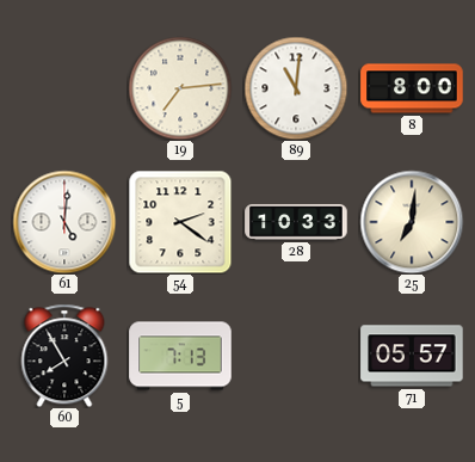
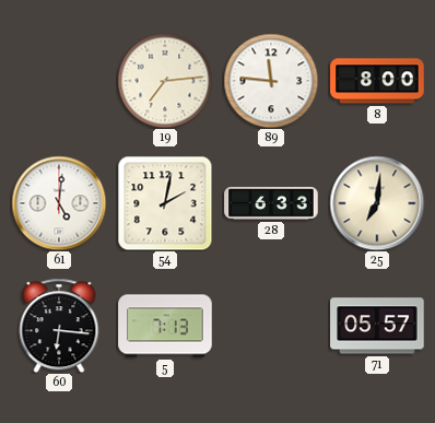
89: 11:01 -> 11:46
54: 2:21 -> 2:02
28: 10:33 -> 6:33
60: 7:55 -> 6:16
